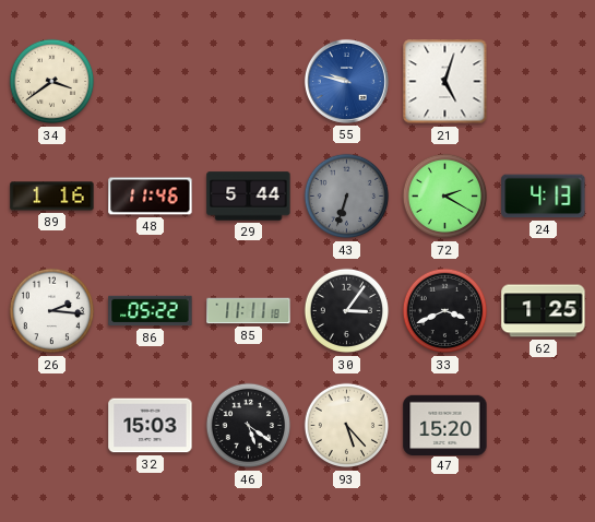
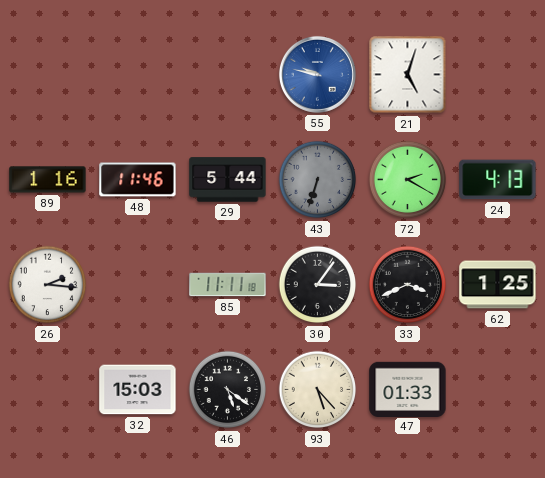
34: 3:39 -> none
86: 05:22 -> none
47: 15:20 -> 01:33
